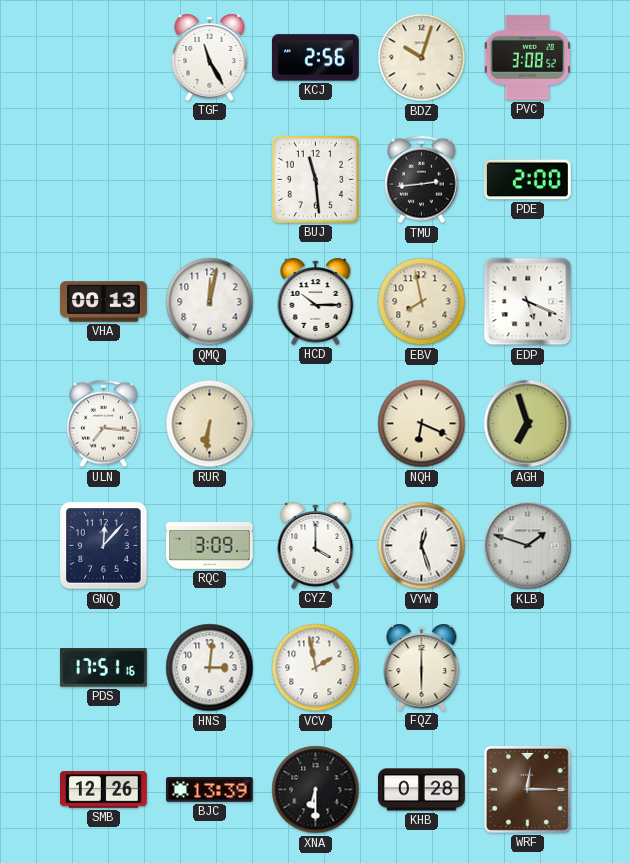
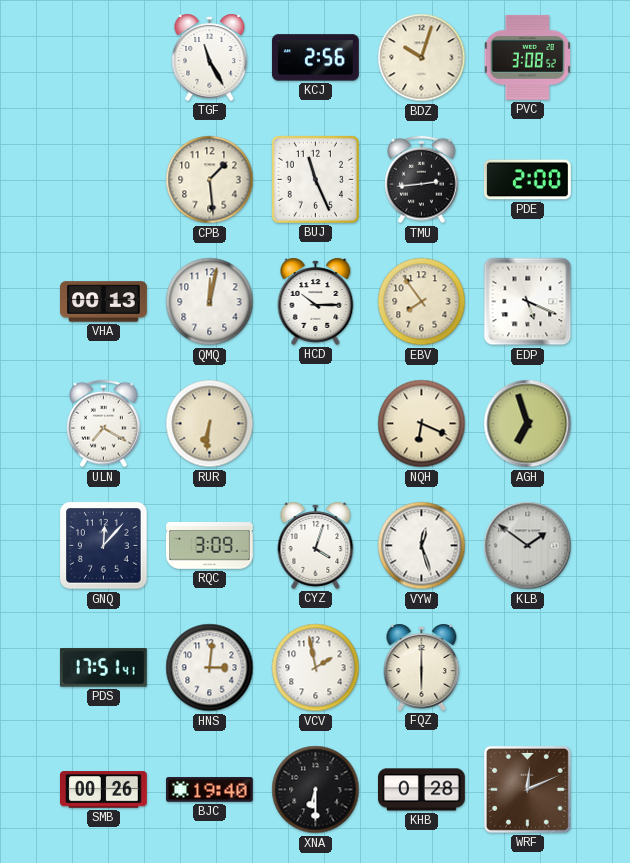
CPB: none -> 1:29
BUJ: 11:29 -> 11:26
EBV: 7:58 -> 7:54
ULN: 7:16 -> 7:20
CYZ: 4:00 -> 4:03
KLB: 1:48 -> 1:51
PDS: 17:51:16 -> 17:51:41
SMB: 12:26 -> 00:26
BJC: 13:39 -> 19:40
WRF: 12:15 -> 12:11
